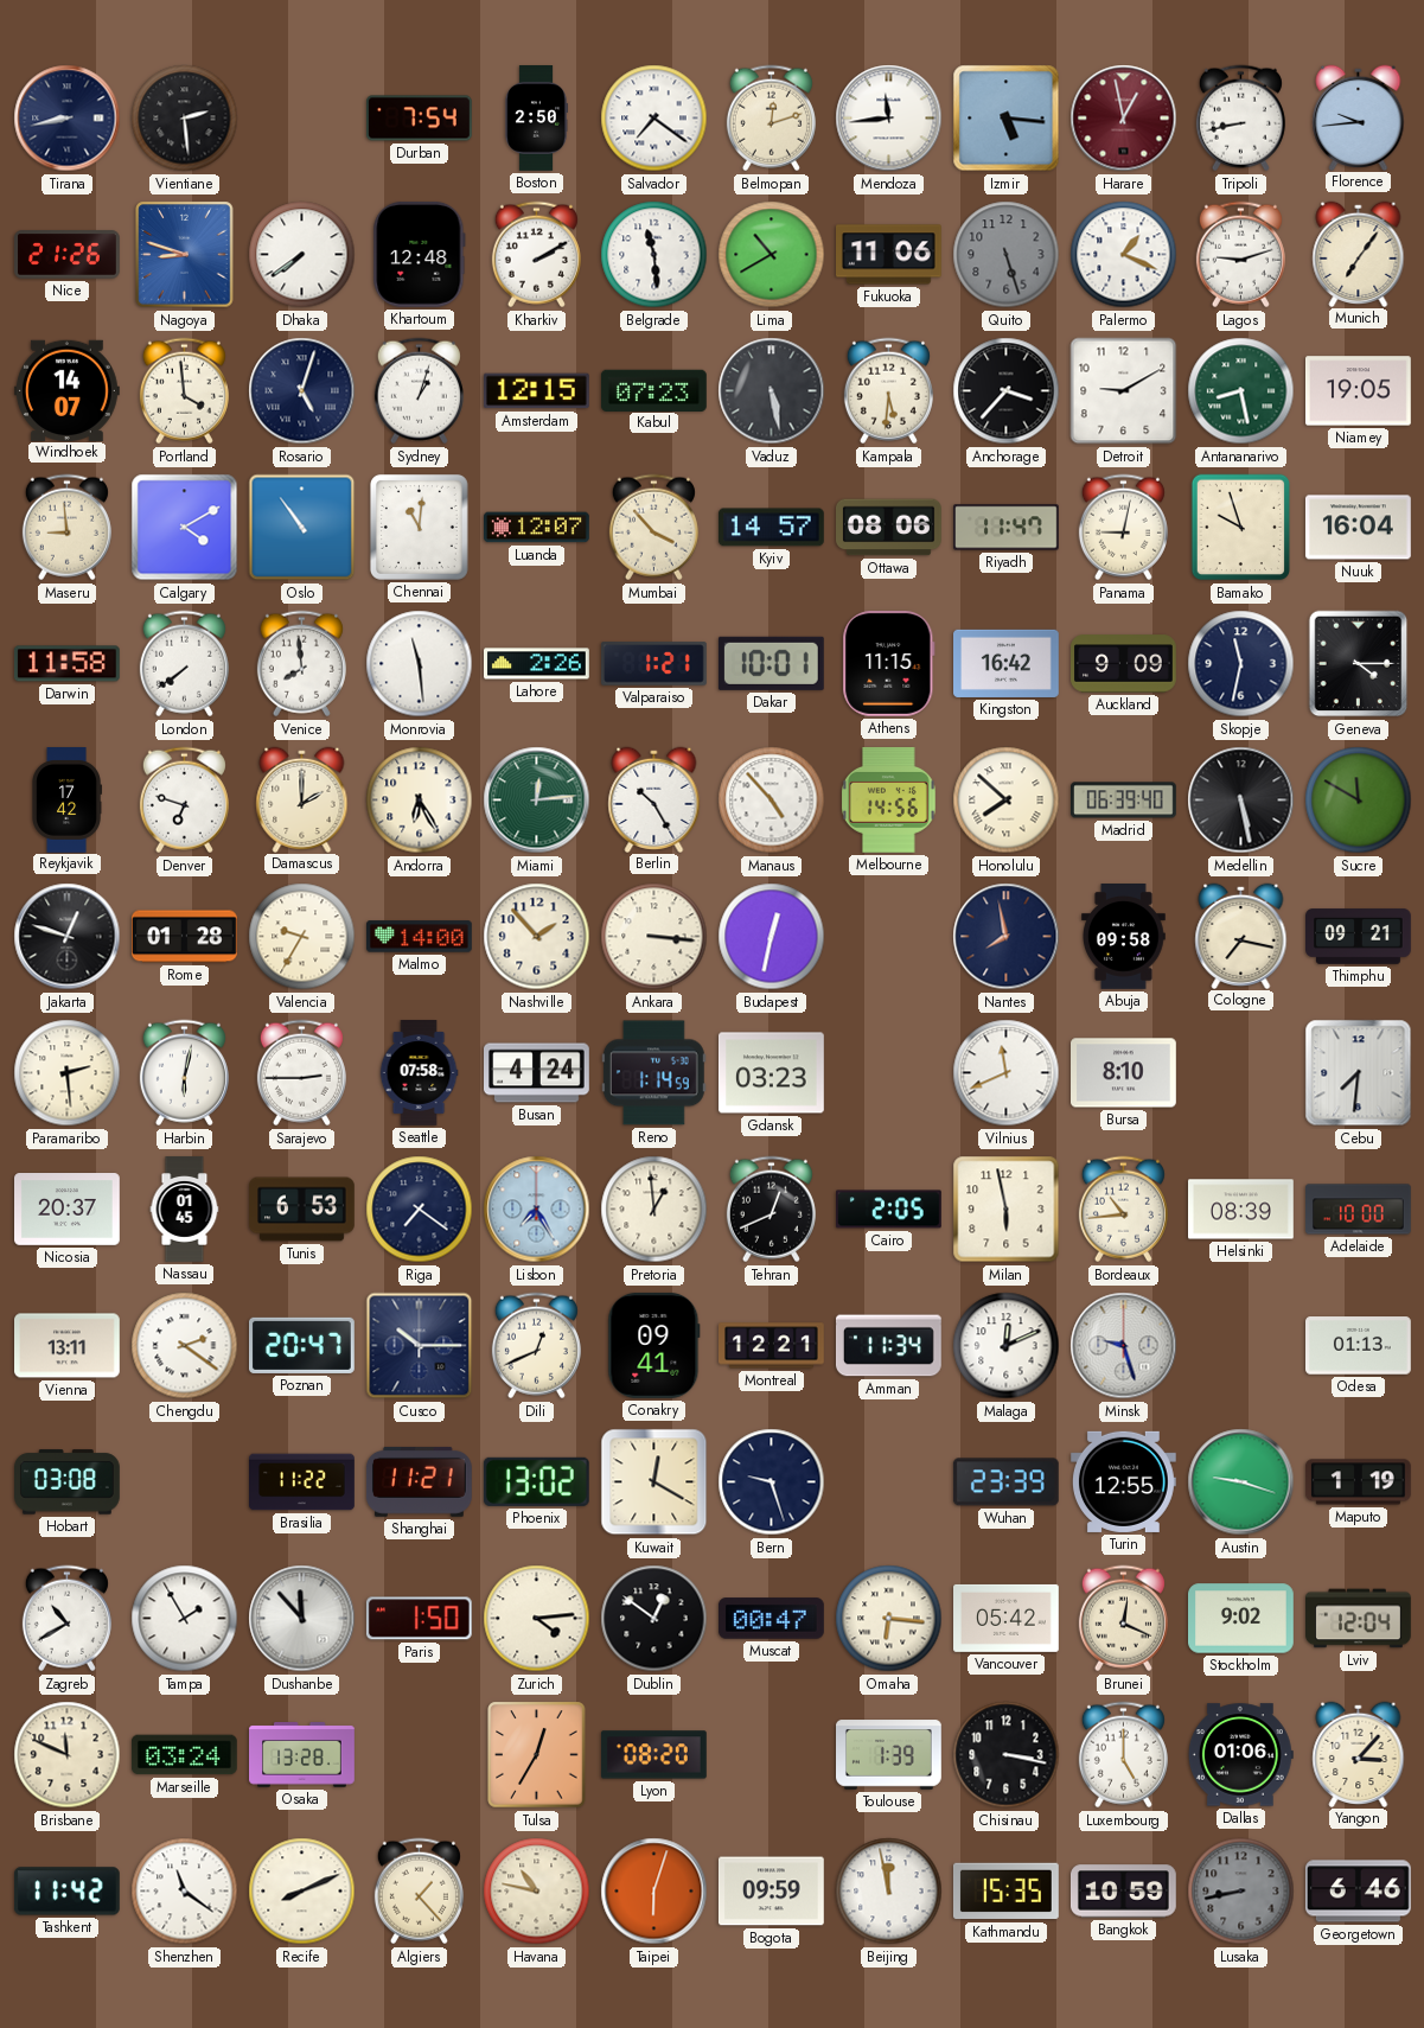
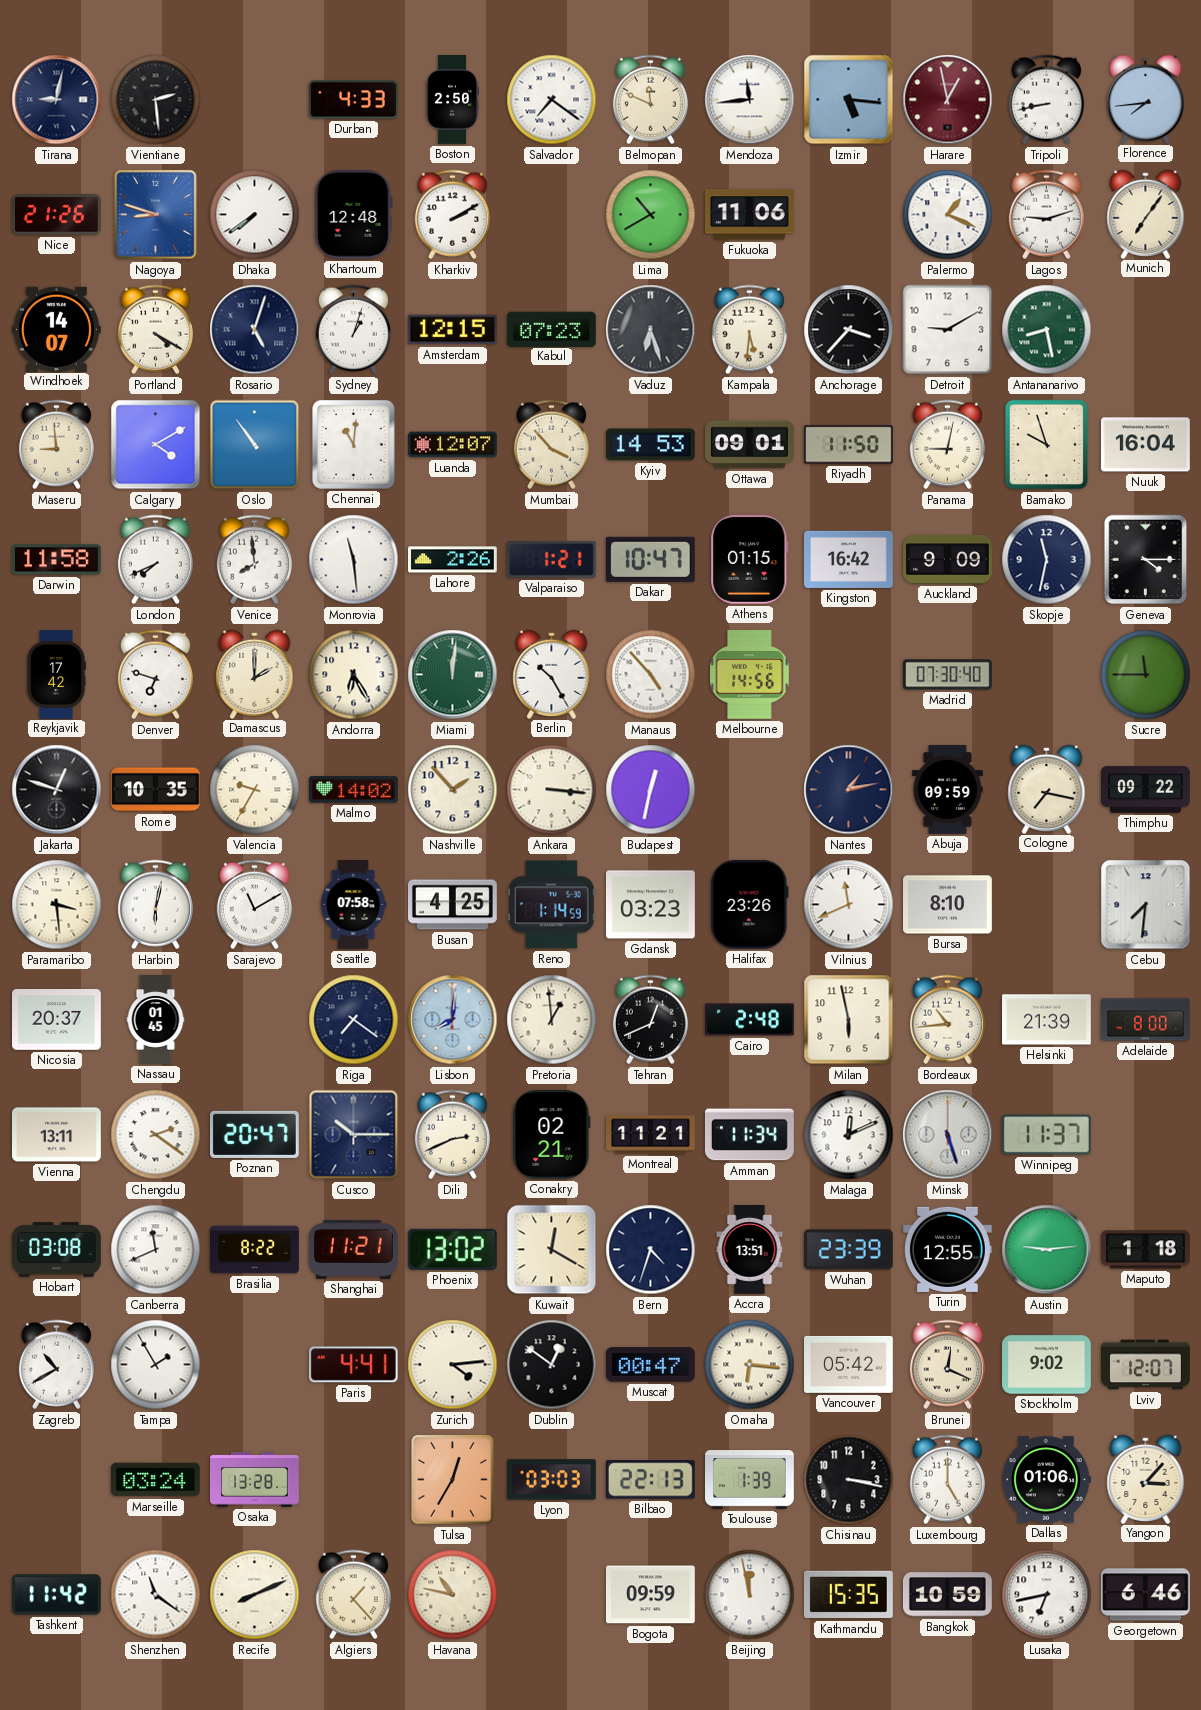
Tirana: 8:43 -> 9:02
Durban: 7:54 -> 4:33
Belmopan: 12:12 -> 11:49
Florence: 9:44 -> 7:44
Belgrade: 11:29 -> none
Quito: 5:27 -> none
Portland: 3:59 -> 4:20
Vaduz: 5:28 -> 6:27
Niamey: 19:05 -> none
Kyiv: 14:57 -> 14:53
Ottawa: 08:06 -> 09:01
Riyadh: 11:47 -> 11:50
London: 7:39 -> 7:41
Dakar: 10:01 -> 10:47
Athens: 11:15 -> 01:15
Miami: 12:14 -> 12:01
Honolulu: 7:52 -> none
Madrid: 06:39 -> 07:30
Medellin: 5:28 -> none
Sucre: 11:50 -> 11:45
Rome: 01:28 -> 10:35
Malmo: 14:00 -> 14:02
Nantes: 7:58 -> 1:13
Abuja: 09:58 -> 09:59
Thimphu: 09:21 -> 09:22
Paramaribo: 2:29 -> 3:29
Sarajevo: 2:45 -> 11:10
Busan: 4:24 -> 4:25
Halifax: none -> 23:26
Tunis: 6:53 -> none
Lisbon: 7:25 -> 8:01
Cairo: 2:05 -> 2:48
Helsinki: 08:39 -> 21:39
Adelaide: 10:00 -> 8:00
Dili: 12:41 -> 2:41
Conakry: 09:41 -> 02:21
Montreal: 12:21 -> 11:21
Minsk: 9:27 -> 5:27
Winnipeg: none -> 11:37
Odesa: 01:13 -> none
Canberra: none -> 11:41
Brasilia: 11:22 -> 8:22
Bern: 9:27 -> 4:33
Accra: none -> 13:51
Austin: 9:18 -> 9:14
Maputo: 1:19 -> 1:18
Dushanbe: 11:53 -> none
Paris: 1:50 -> 4:41
Lviv: 12:04 -> 12:07
Brisbane: 11:49 -> none
Lyon: 08:20 -> 03:03
Bilbao: none -> 22:13
Taipei: 6:03 -> none
Lusaka: 8:43 -> 6:43
Lusaka dial: grey -> white
